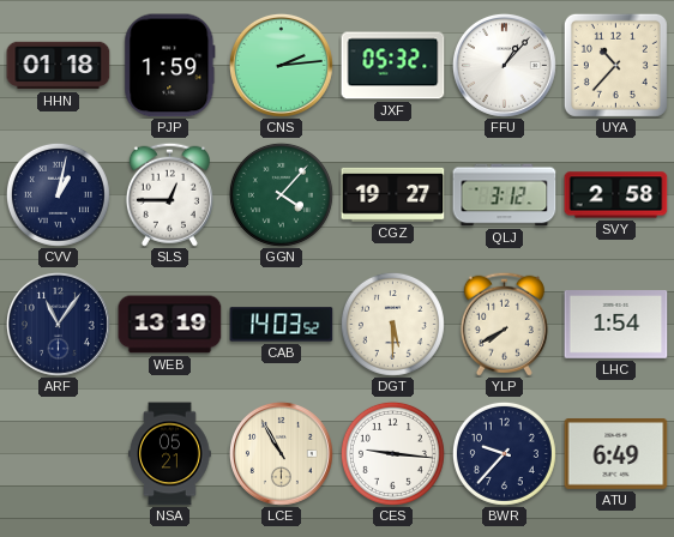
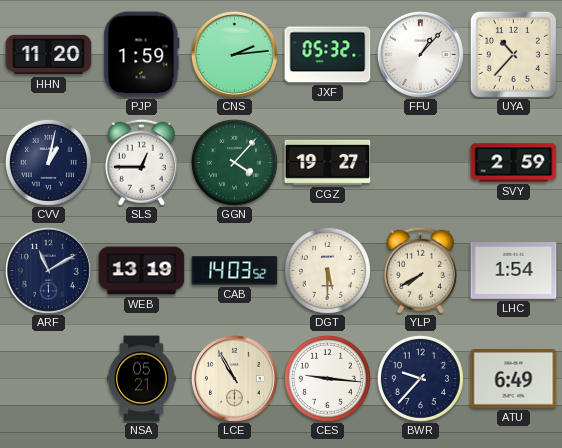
HHN: 01:18 -> 11:20
QLJ: 3:12 -> none
SVY: 2:58 -> 2:59
ARF: 11:06 -> 11:10
